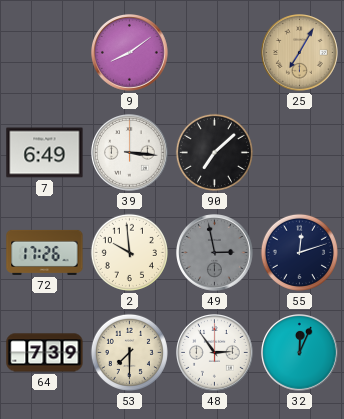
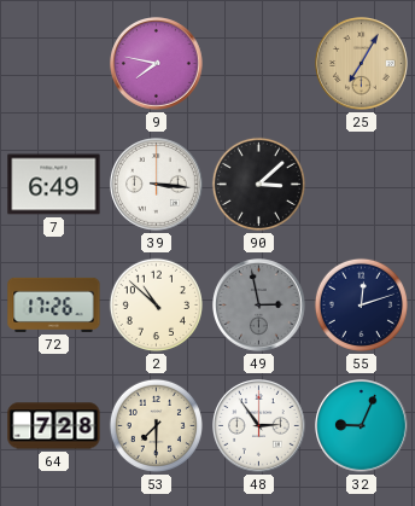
9: 8:09 -> 7:47
90: 7:08 -> 3:08
2: 9:59 -> 10:52
64: 7:39 -> 7:28
32: 12:04 -> 9:04
